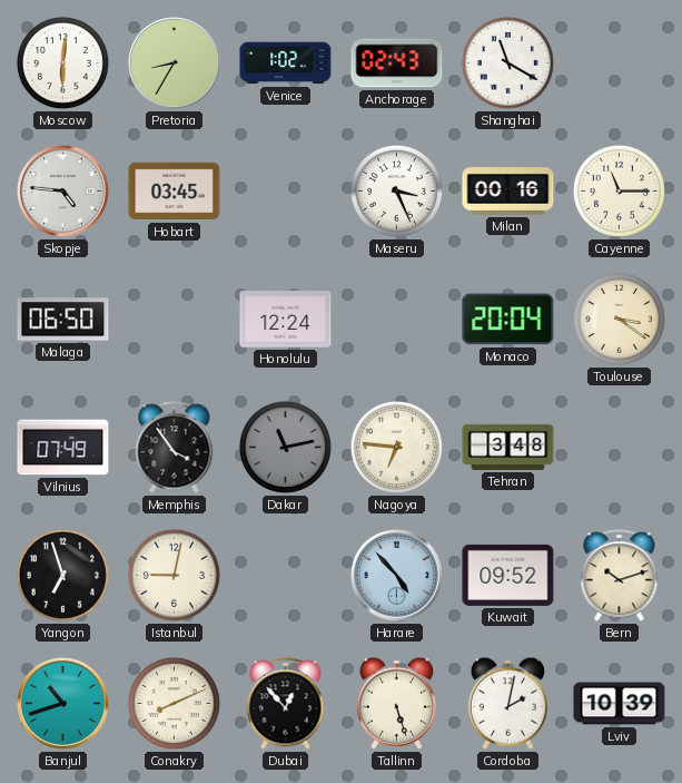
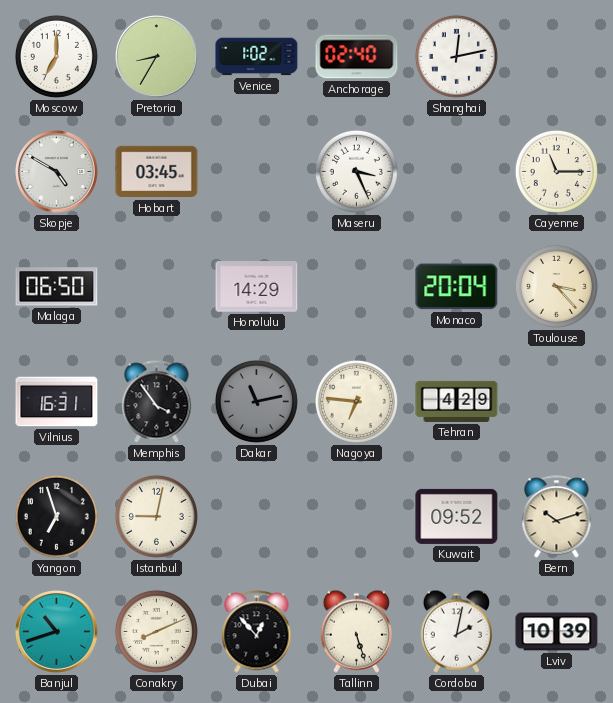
Moscow: 6:01 -> 7:00
Anchorage: 02:43 -> 02:40
Shanghai: 11:20 -> 12:13
Skopje: 4:46 -> 4:50
Milan: 00:16 -> none
Honolulu: 12:24 -> 14:29
Toulouse: 3:21 -> 3:23
Vilnius: 07:49 -> 16:31
Tehran: 3:48 -> 4:29
Harare: 4:53 -> none
